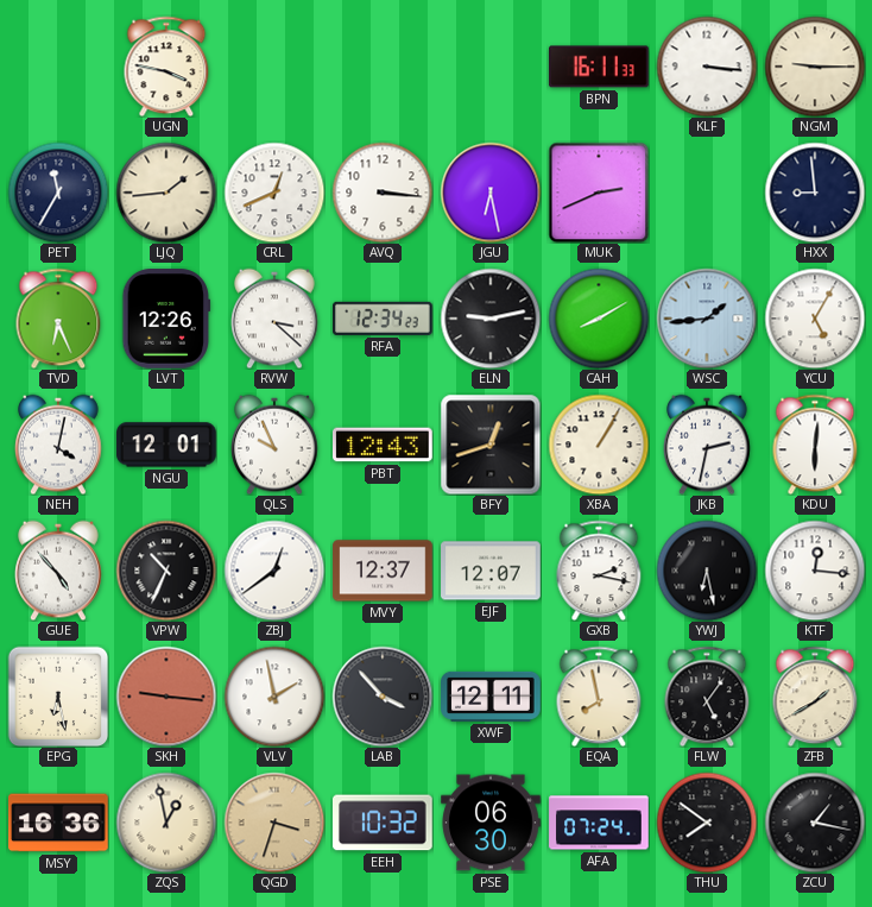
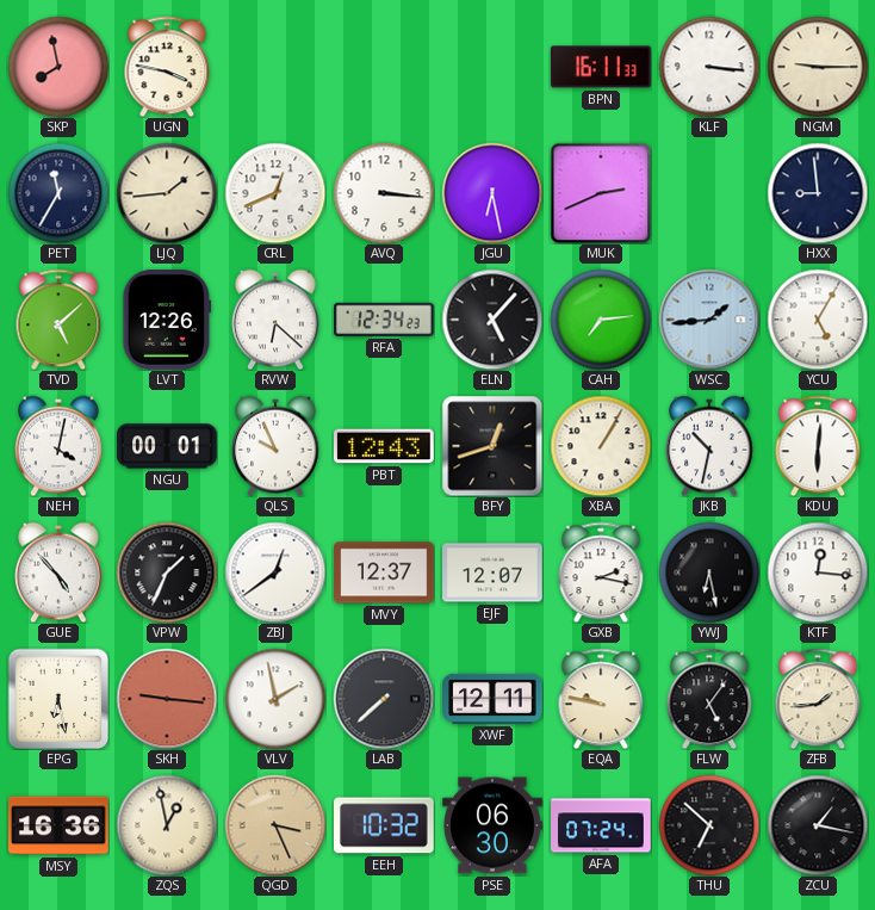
SKP: none -> 7:58
TVD: 6:26 -> 5:08
RVW: 3:22 -> 6:22
ELN: 9:13 -> 5:07
CAH: 8:10 -> 7:14
NGU: 12:01 -> 00:01
JKB: 2:32 -> 10:32
VPW: 10:34 -> 1:34
LAB: 3:53 -> 7:38
EQA: 7:58 -> 9:47
ZFB: 1:40 -> 1:44
QGD: 3:33 -> 3:26
THU: 7:51 -> 6:52
